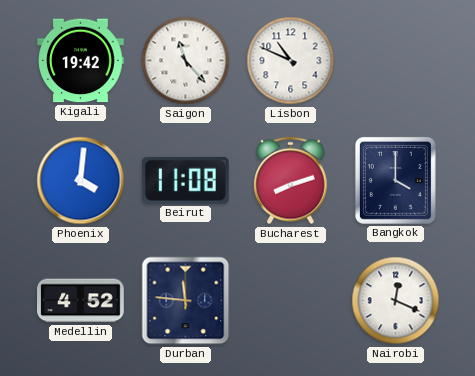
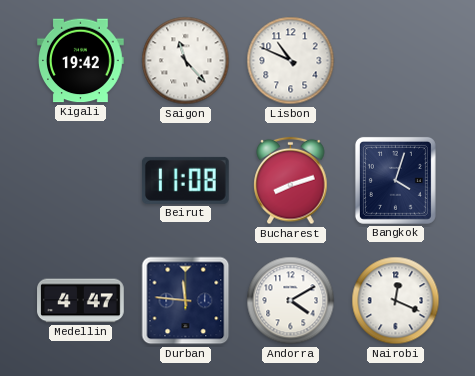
Phoenix: 4:01 -> none
Bangkok: 4:00 -> 4:03
Medellin: 4:52 -> 4:47
Andorra: none -> 4:10
